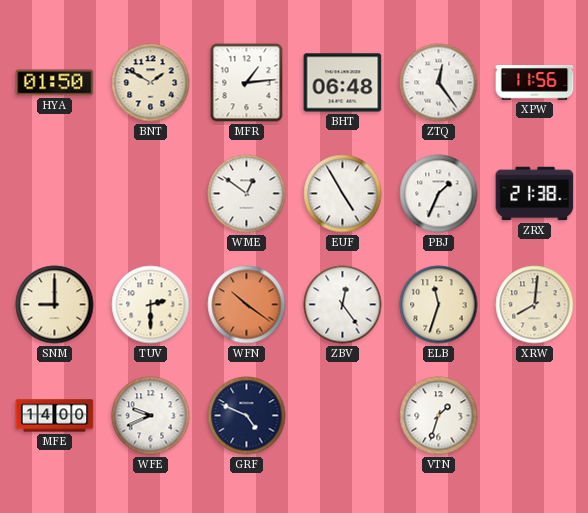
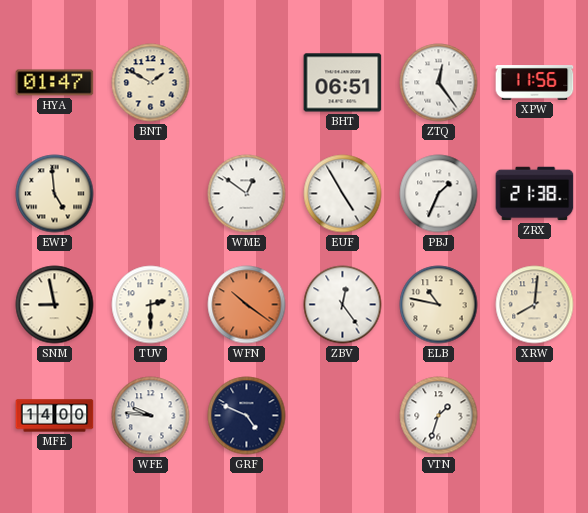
HYA: 01:50 -> 01:47
MFR: 1:14 -> none
BHT: 06:48 -> 06:51
EWP: none -> 4:59
SNM: 9:00 -> 8:58
ELB: 11:33 -> 10:47
WFE: 9:41 -> 9:46
